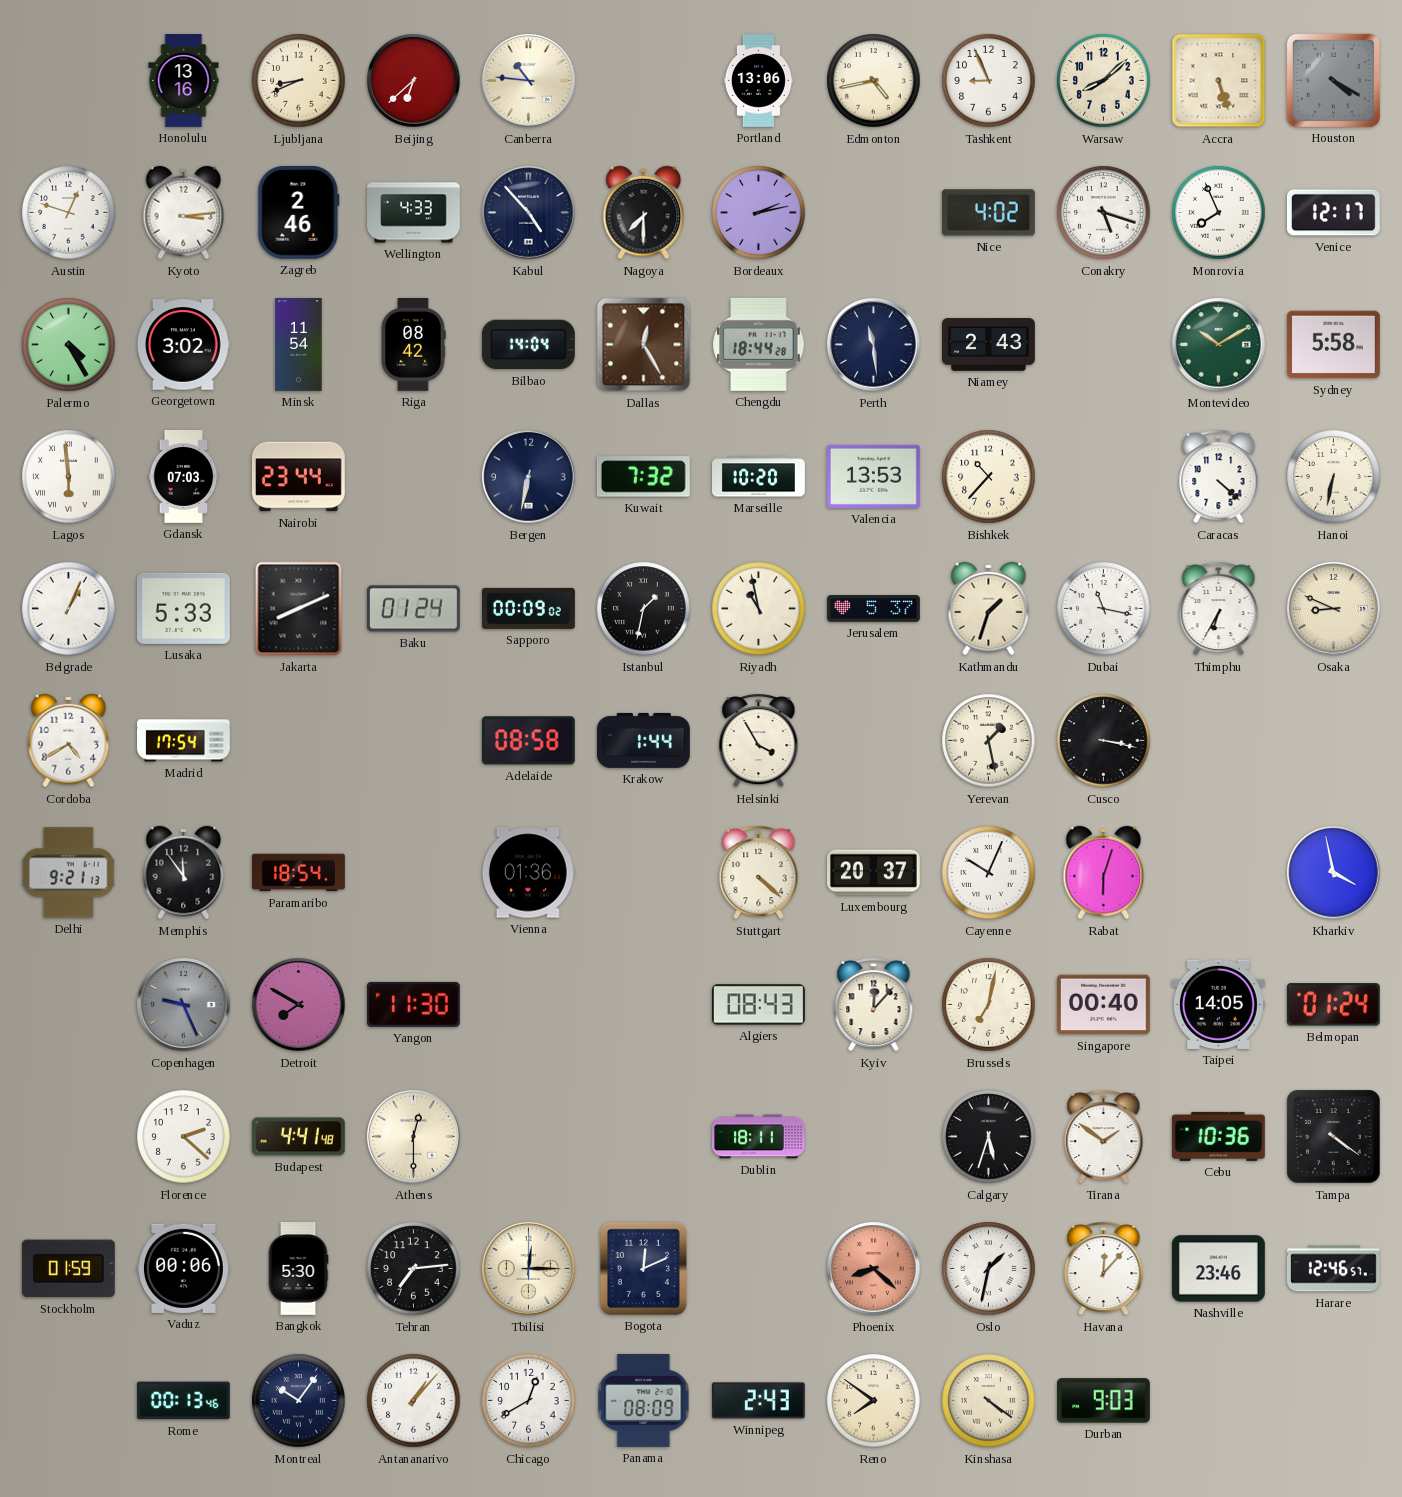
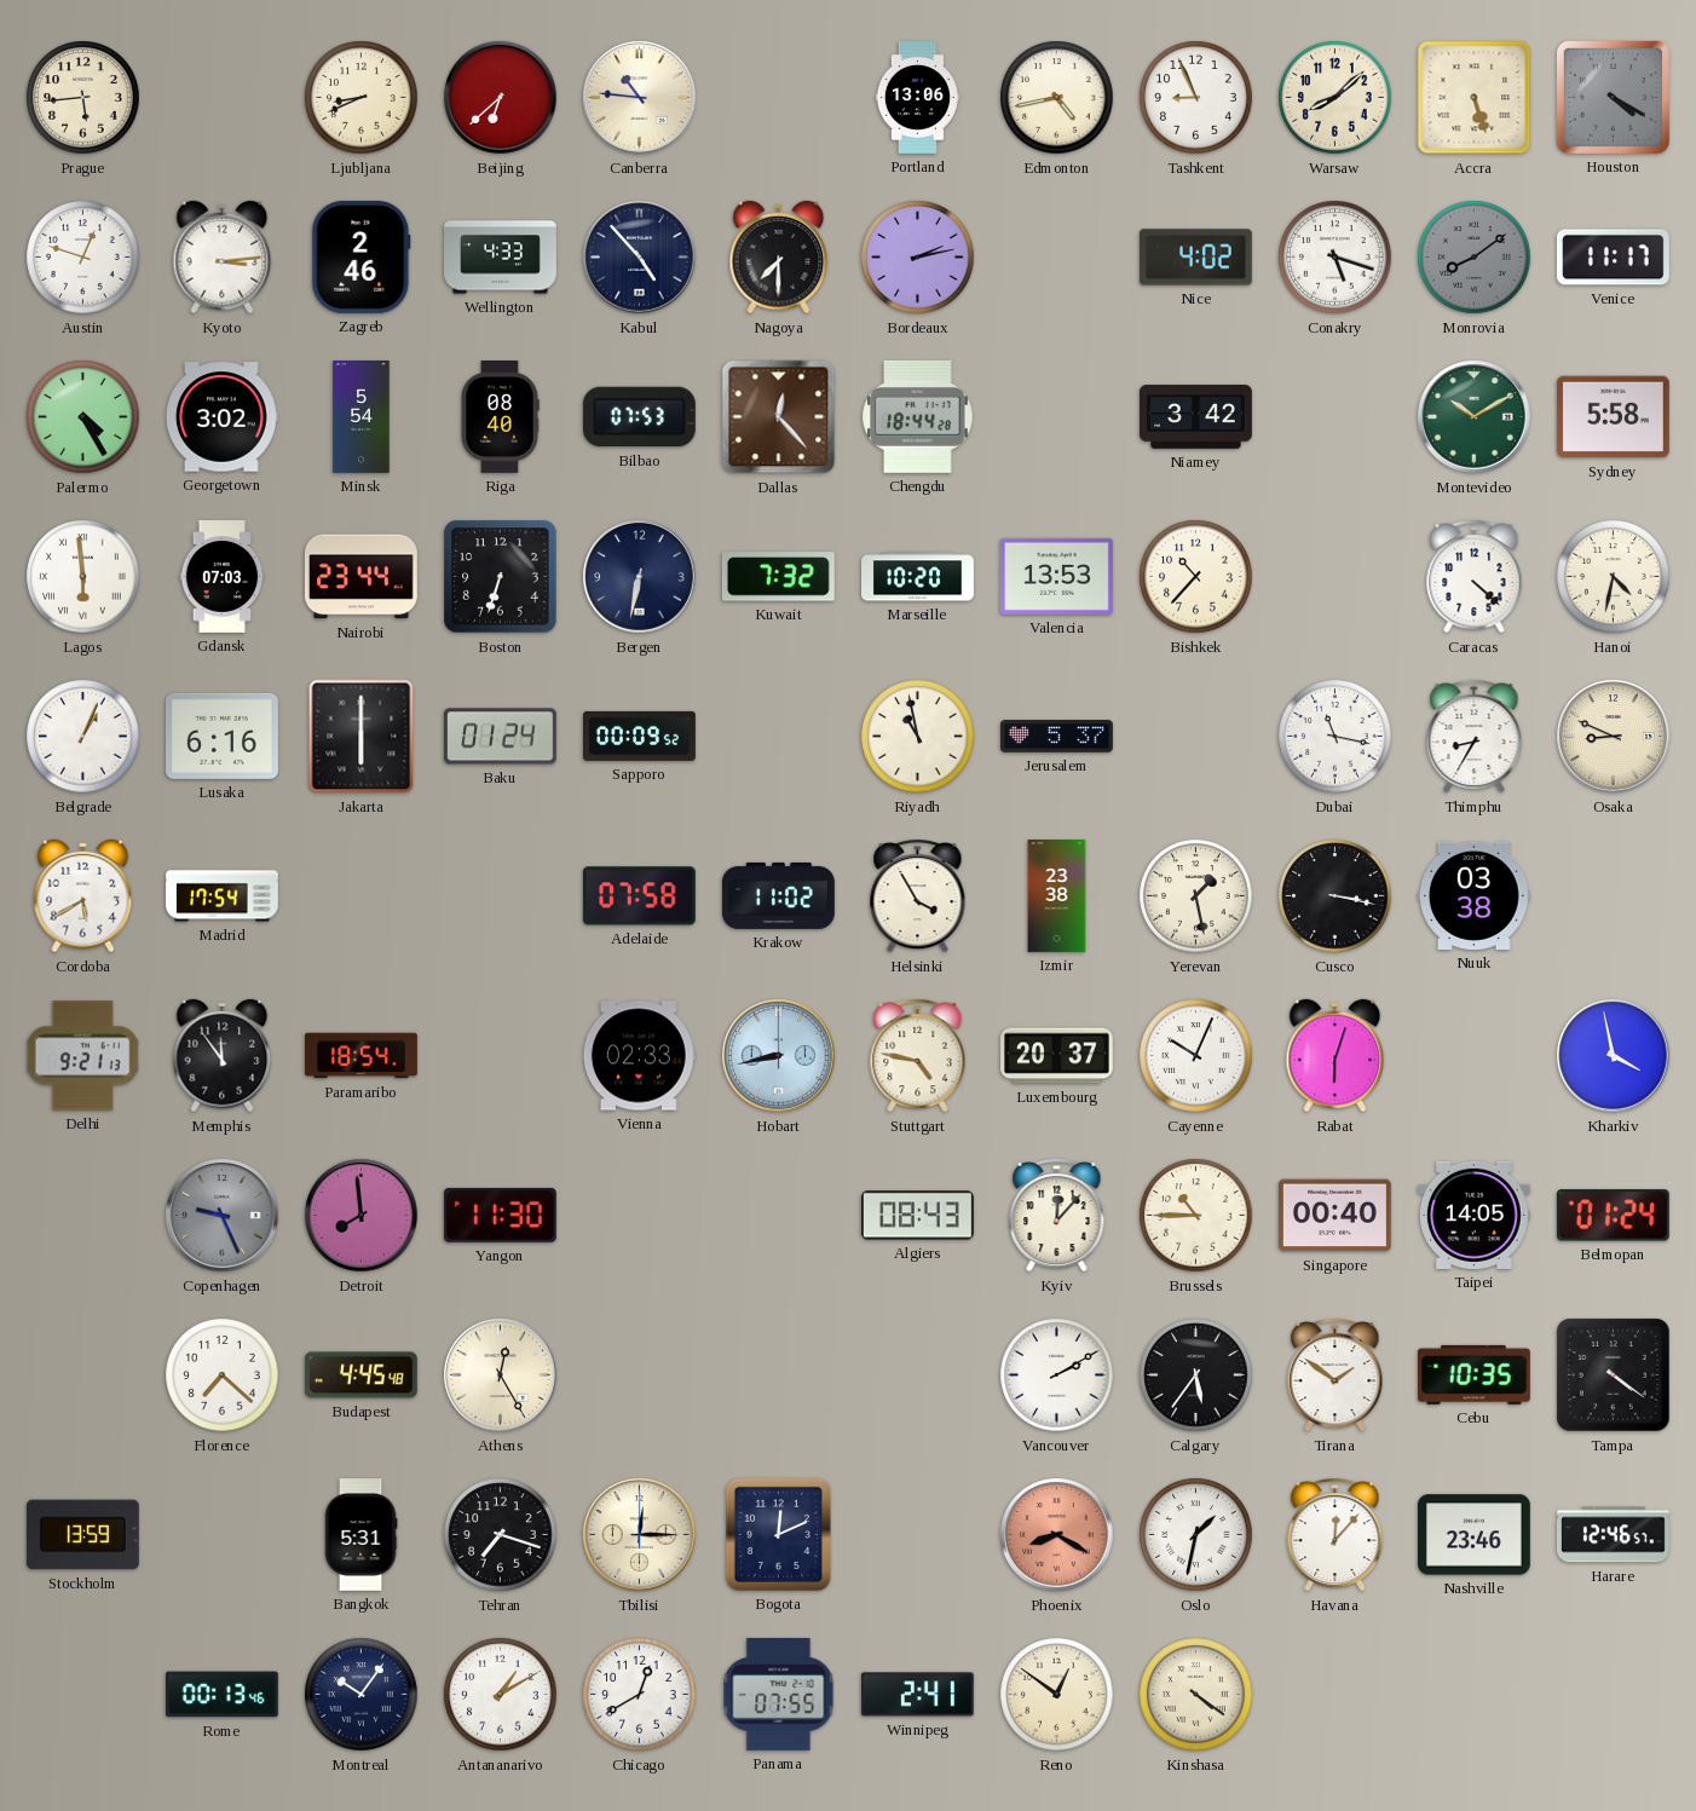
Prague: none -> 5:44
Honolulu: 13:16 -> none
Monrovia: 7:56 -> 8:09
Monrovia dial: white -> grey
Venice: 12:17 -> 11:17
Minsk: 11:54 -> 5:54
Riga: 08:42 -> 08:40
Bilbao: 14:04 -> 07:53
Dallas: 12:25 -> 12:23
Perth: 11:29 -> none
Niamey: 2:43 -> 3:42
Boston: none -> 6:33
Hanoi: 6:32 -> 4:32
Lusaka: 5:33 -> 6:16
Jakarta: 8:11 -> 6:00
Sapporo: 00:09:02 -> 00:09:52
Istanbul: 1:32 -> none
Kathmandu: 1:33 -> none
Thimphu: 6:35 -> 8:35
Cordoba: 4:40 -> 5:40
Adelaide: 08:58 -> 07:58
Krakow: 1:44 -> 11:02
Izmir: none -> 23:38
Nuuk: none -> 03:38
Vienna: 01:36 -> 02:33
Hobart: none -> 8:43
Stuttgart: 4:22 -> 4:47
Detroit: 7:50 -> 7:59
Brussels: 7:02 -> 10:45
Florence: 2:22 -> 7:22
Budapest: 4:41 -> 4:45
Athens: 12:30 -> 12:25
Dublin: 18:11 -> none
Vancouver: none -> 2:10
Calgary: 5:33 -> 5:36
Cebu: 10:36 -> 10:35
Stockholm: 01:59 -> 13:59
Vaduz: 00:06 -> none
Bangkok: 5:30 -> 5:31
Tehran: 7:14 -> 7:18
Phoenix: 8:22 -> 8:20
Antananarivo: 1:07 -> 1:10
Panama: 08:09 -> 07:55
Winnipeg: 2:43 -> 2:41
Reno: 7:51 -> 12:51
Durban: 9:03 -> none
